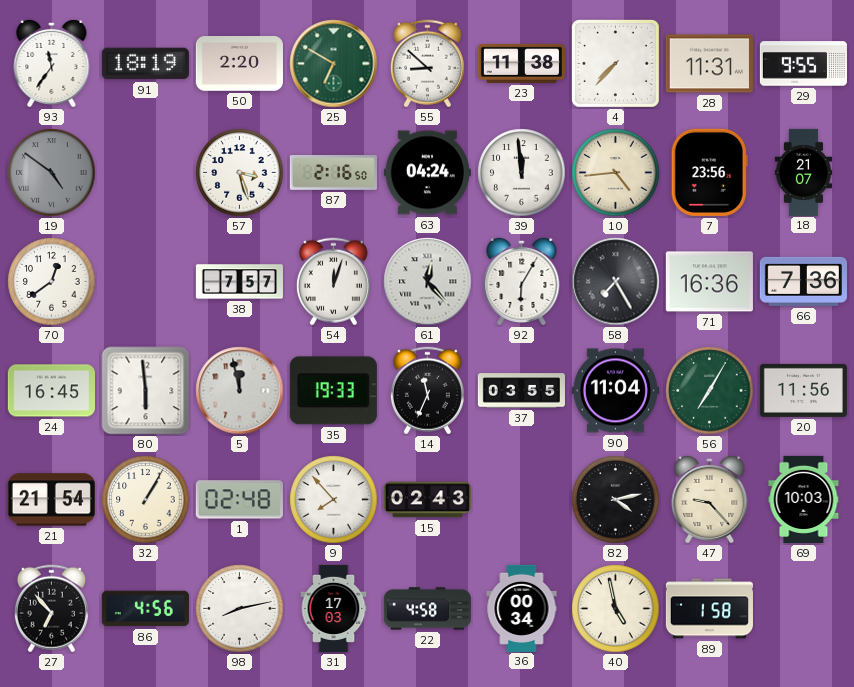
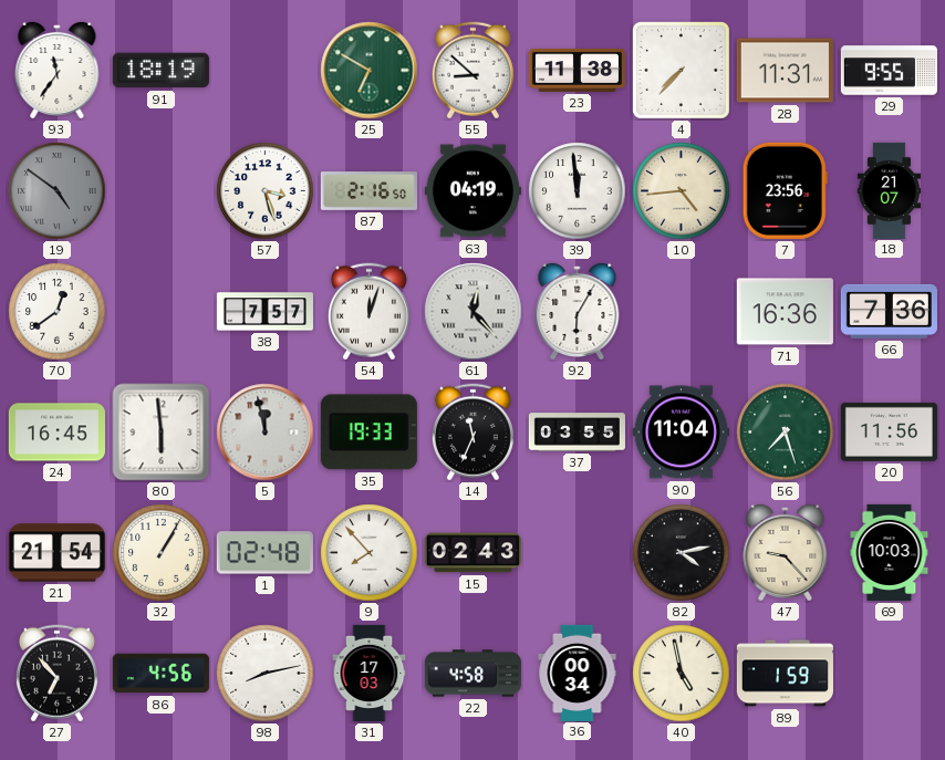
50: 2:20 -> none
63: 04:24 -> 04:19
58: 7:25 -> none
56: 7:05 -> 7:27
89: 1:58 -> 1:59
